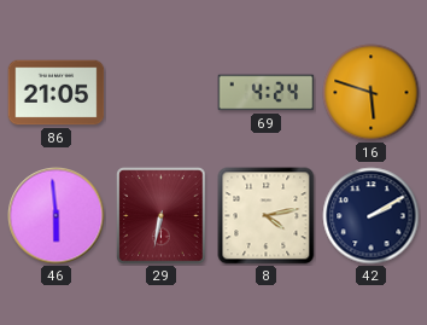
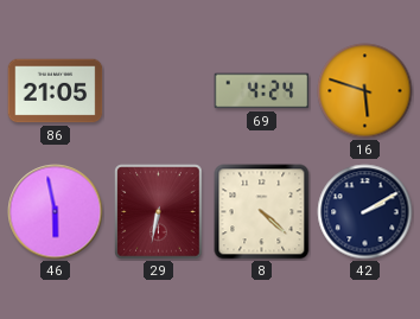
46: 5:59 -> 5:58
8: 4:13 -> 4:22
